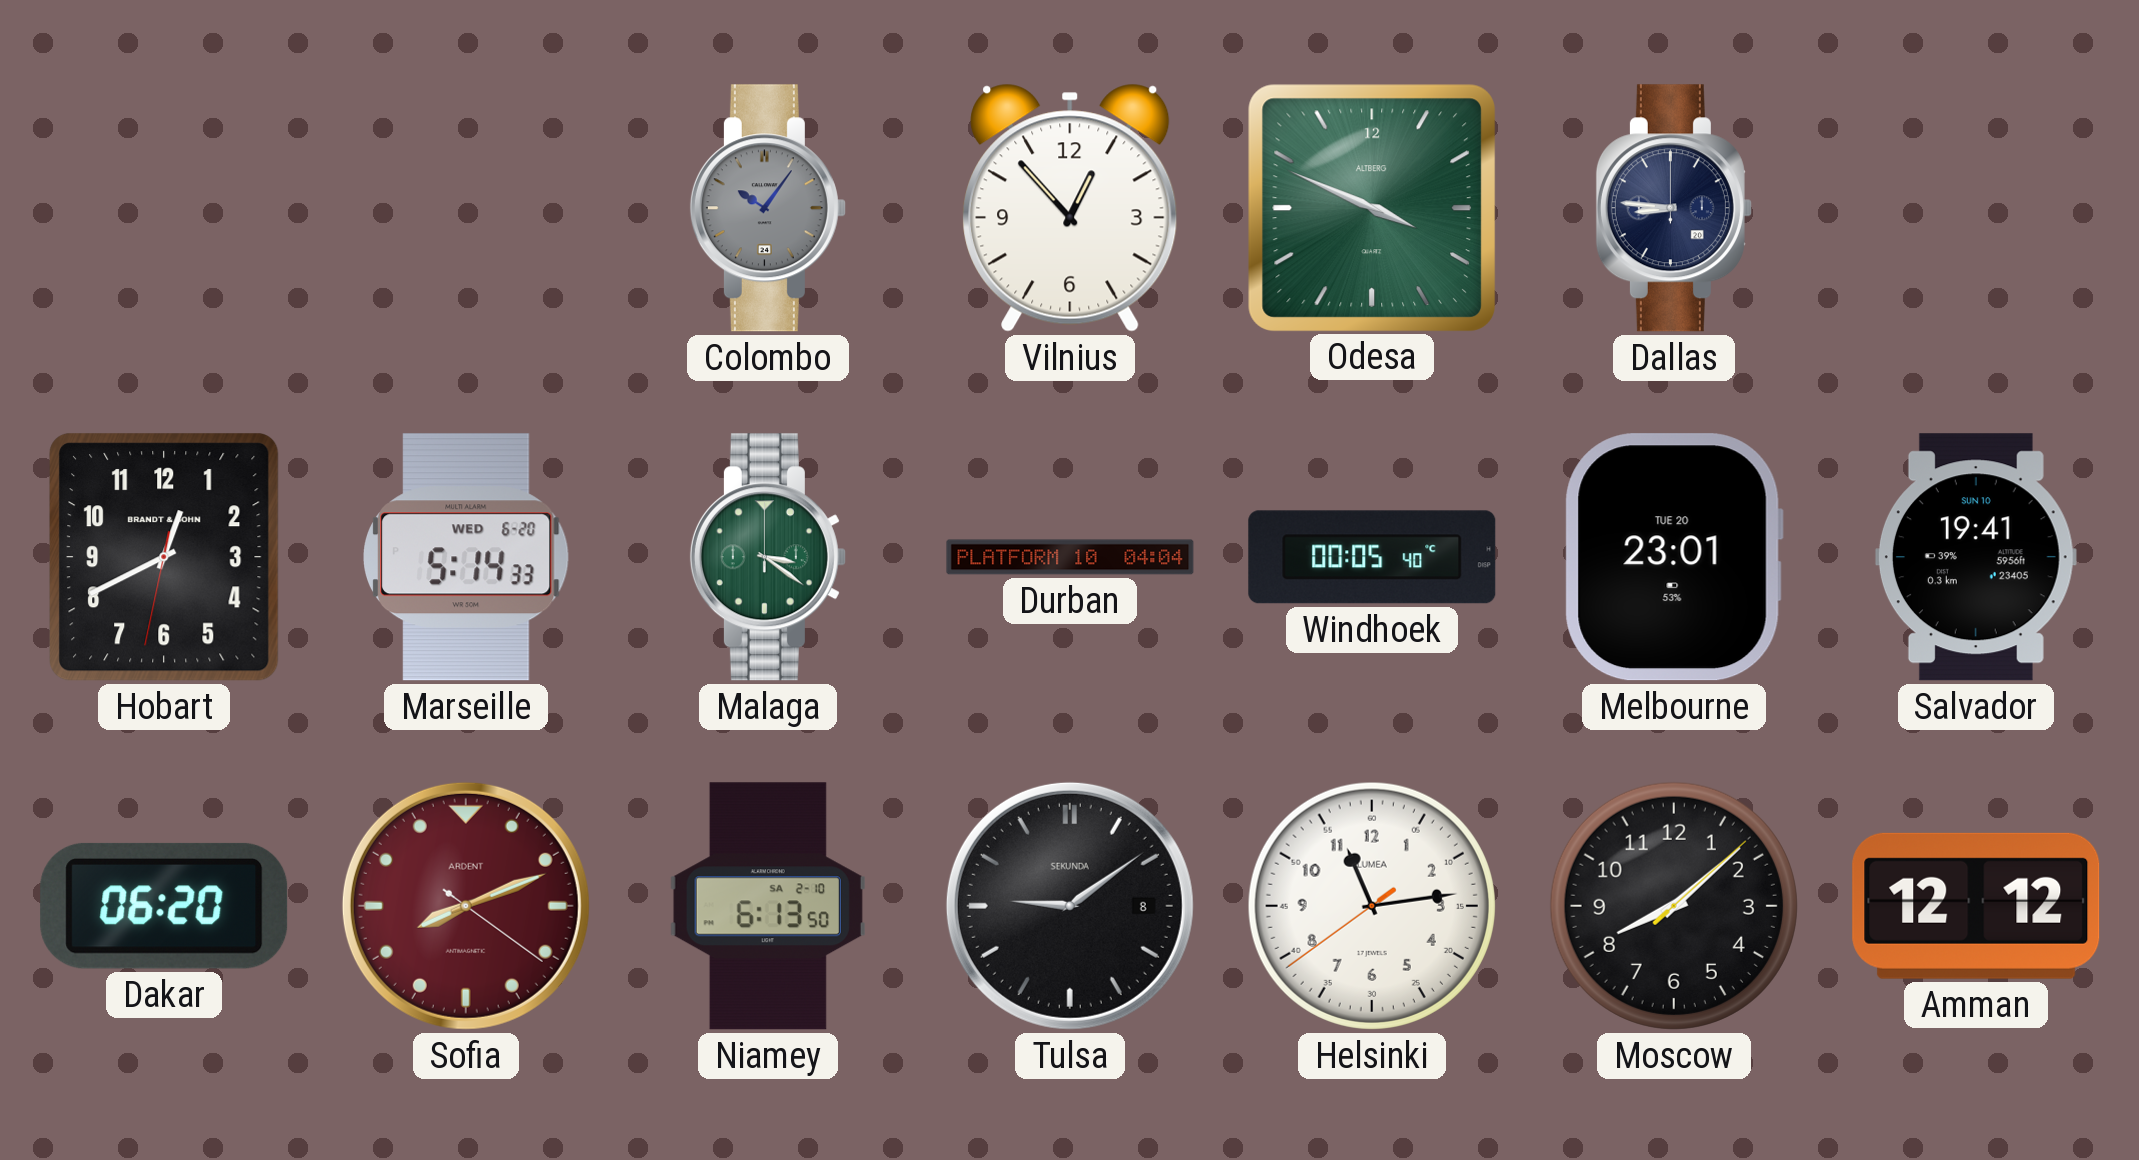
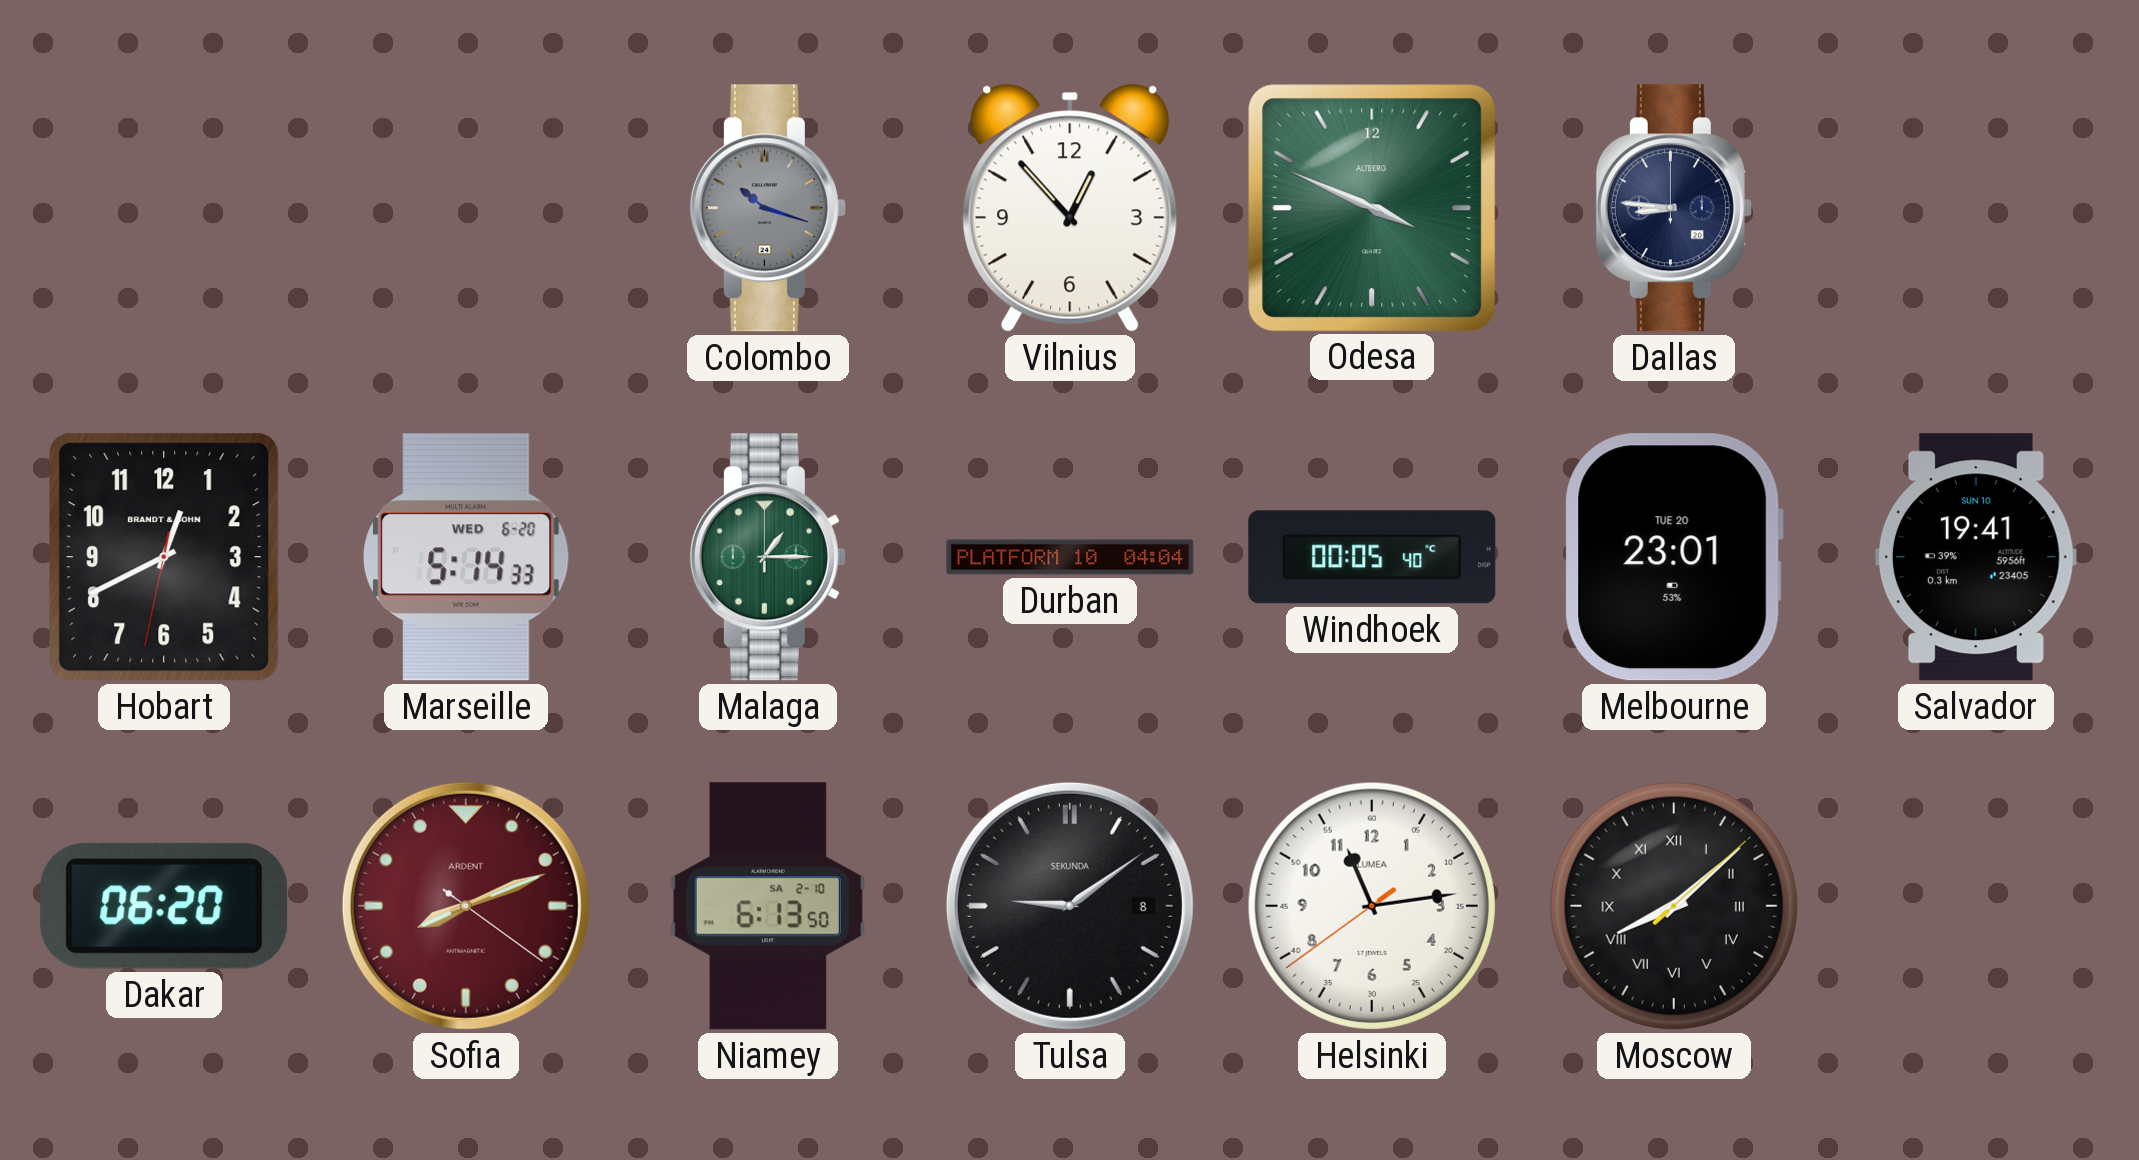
Colombo: 10:06 -> 10:18
Malaga: 3:21 -> 1:15
Moscow numerals: Arabic -> Roman
Amman: 12:12 -> none
